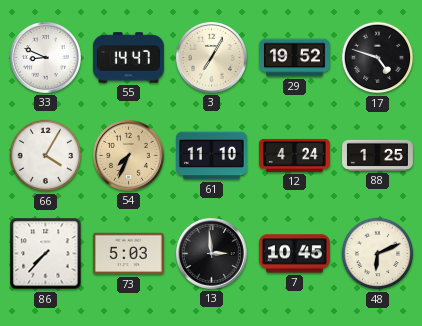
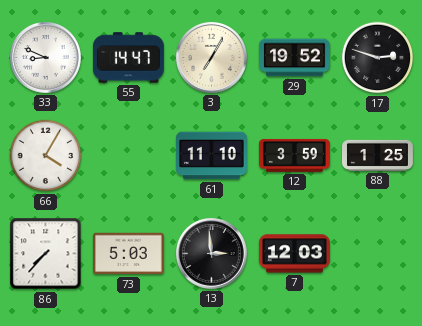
17: 4:48 -> 2:48
54: 7:34 -> none
12: 4:24 -> 3:59
7: 10:45 -> 12:03
48: 6:11 -> none
